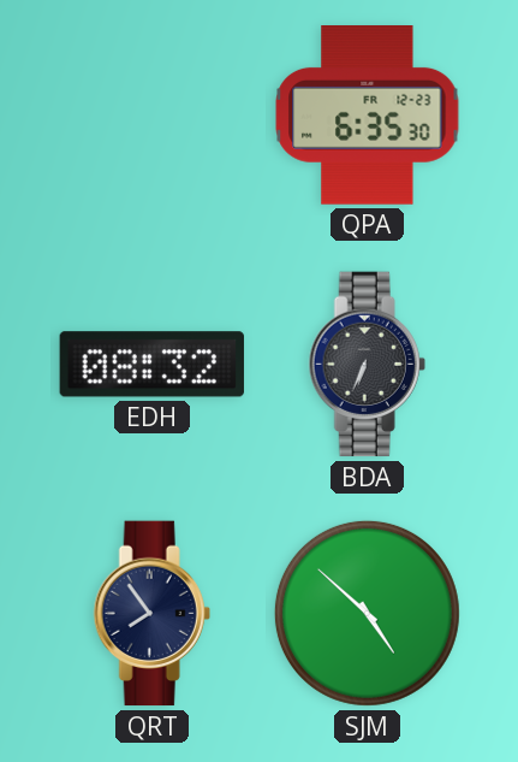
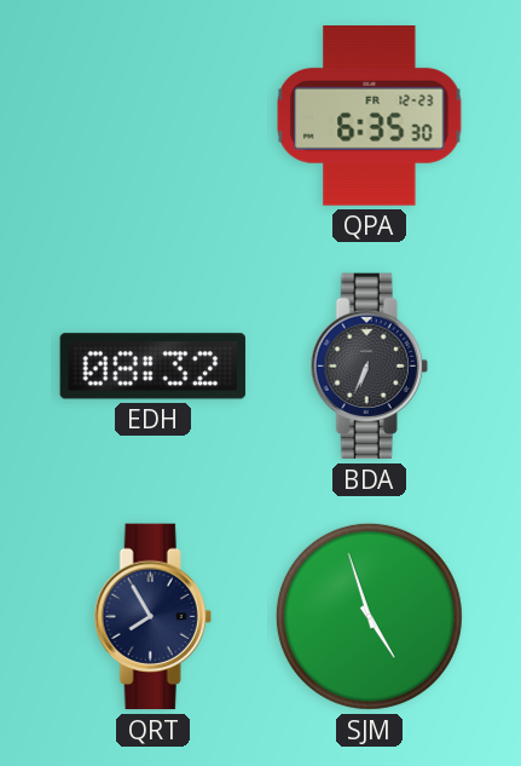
QRT: 7:54 -> 7:55
SJM: 4:52 -> 4:57
